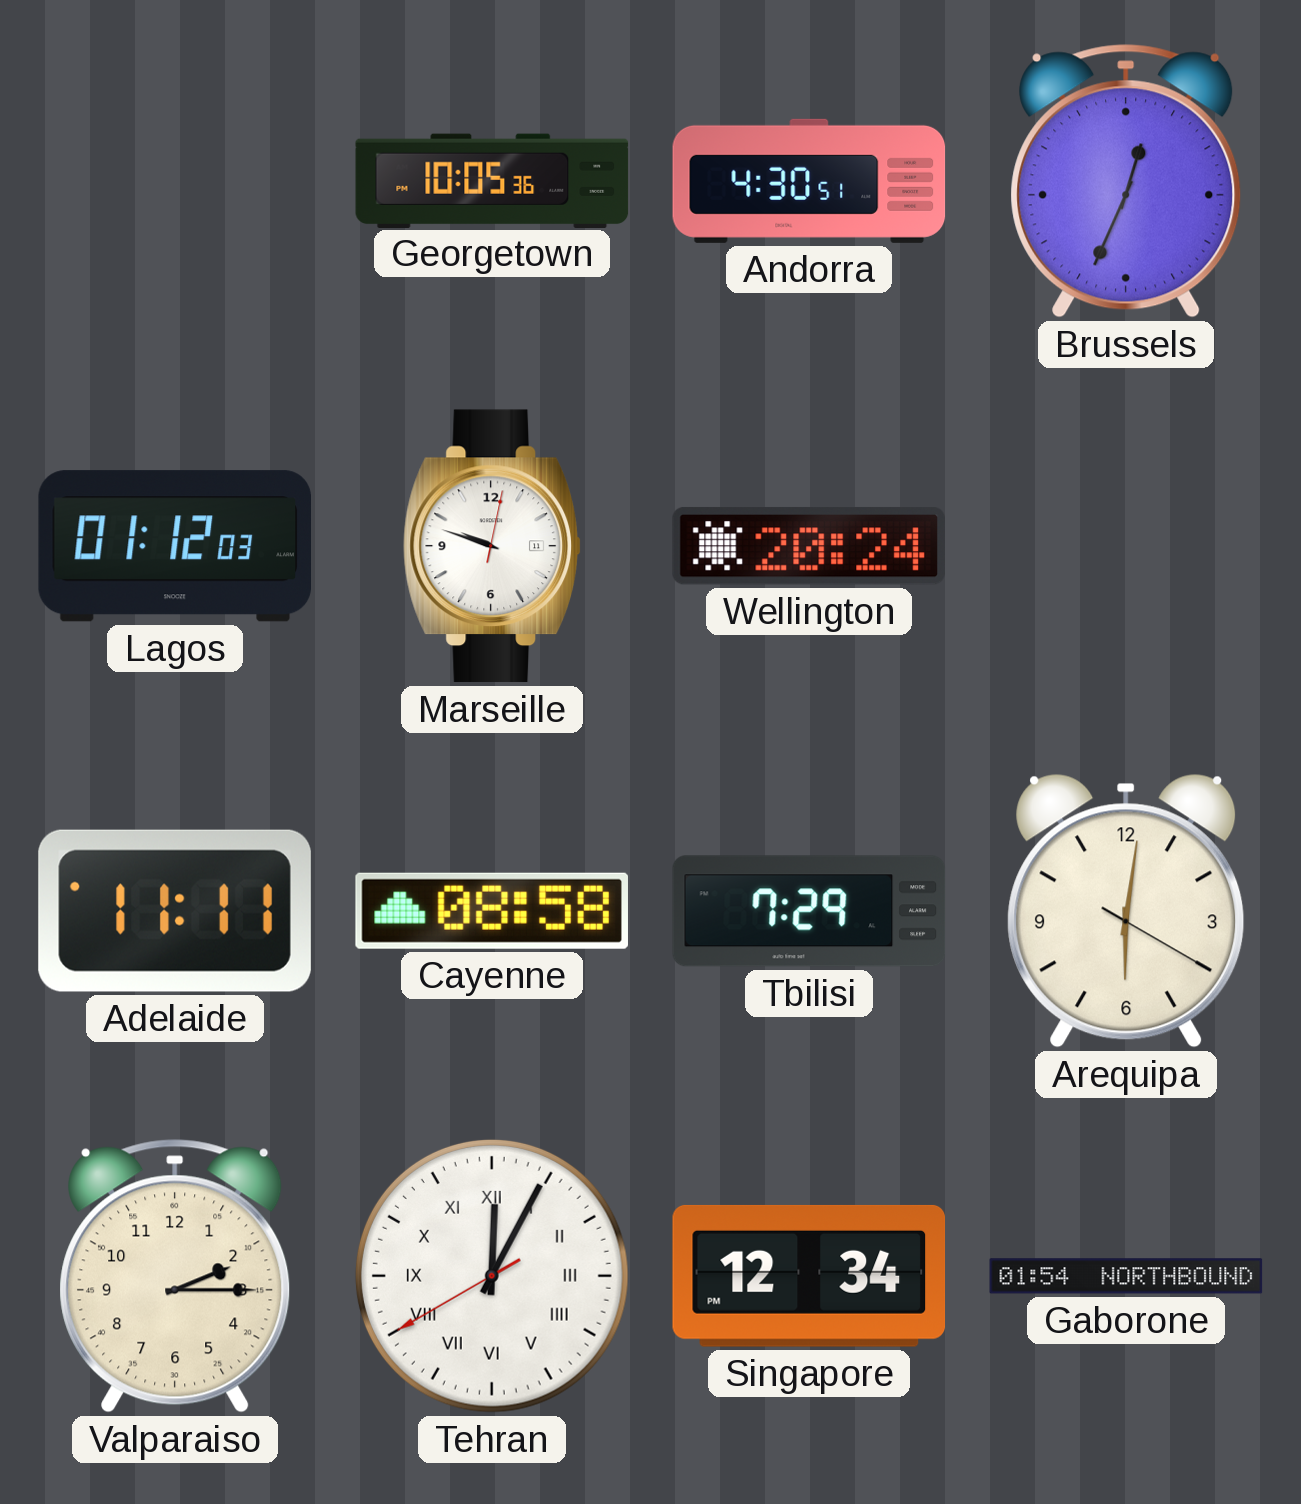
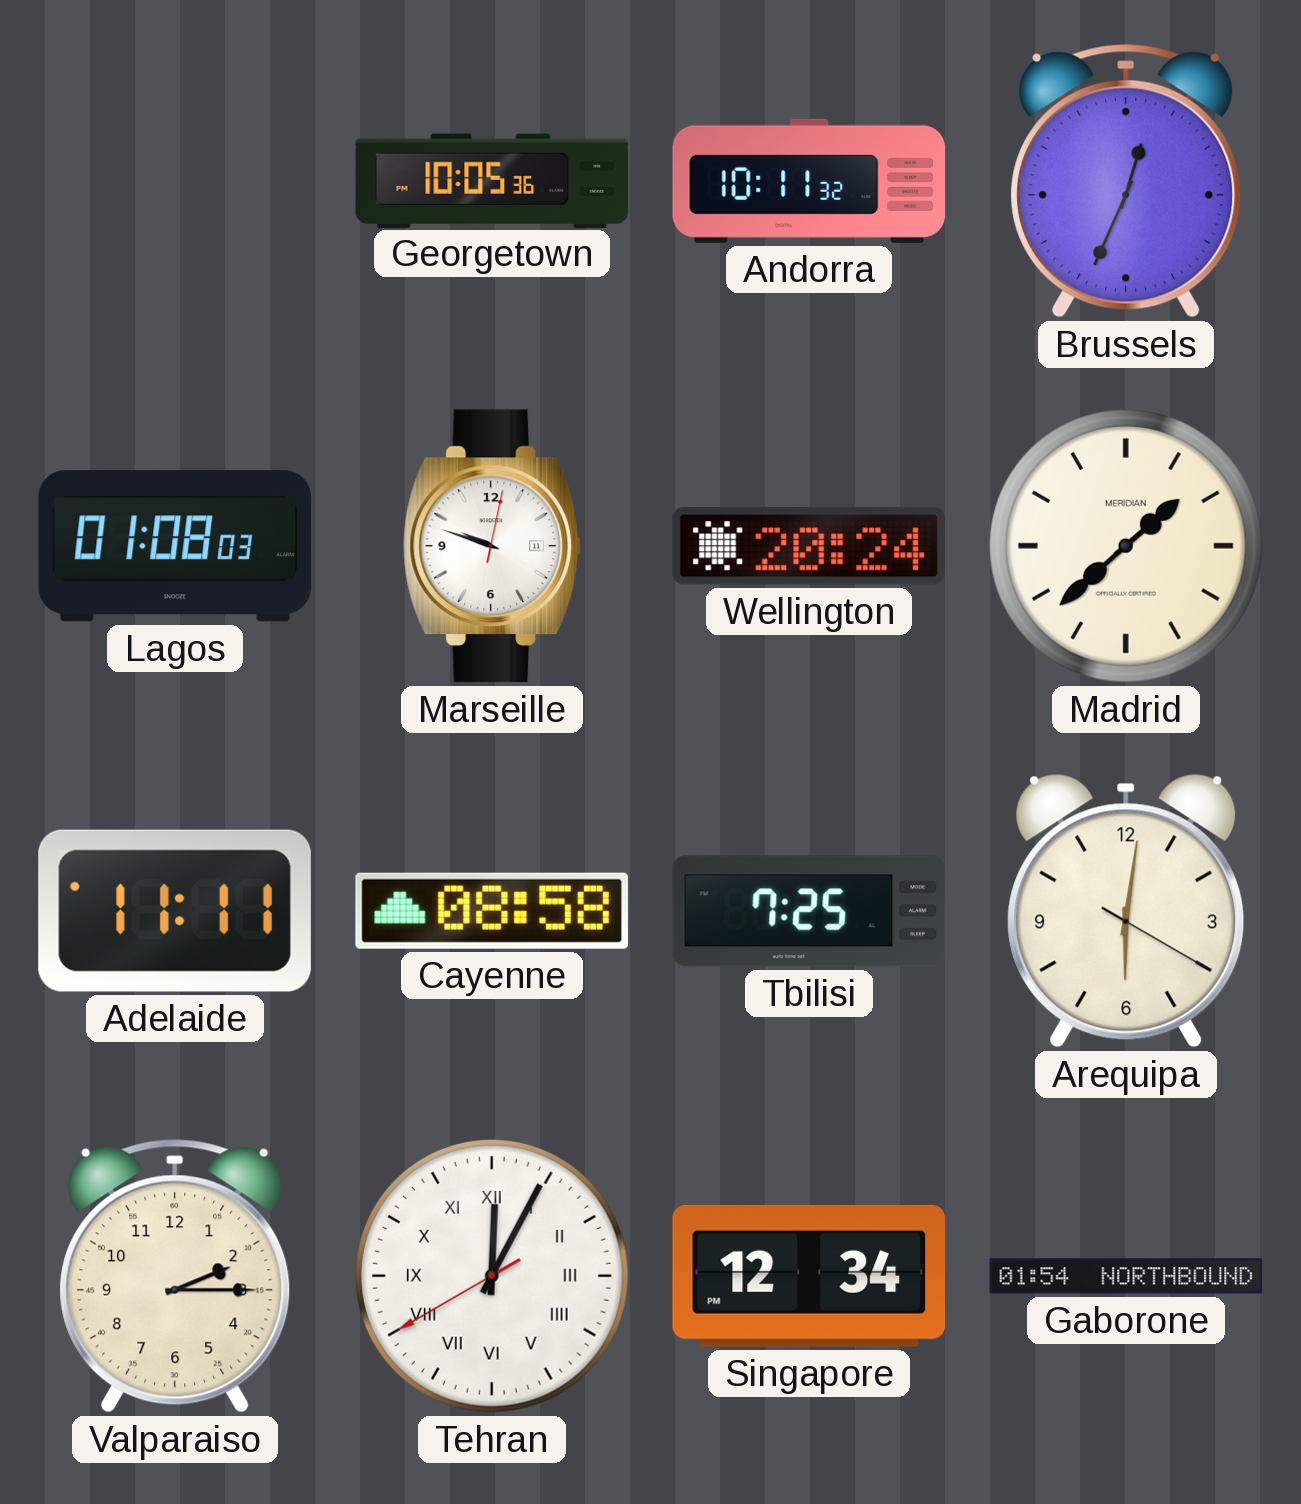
Andorra: 4:30 -> 10:11
Lagos: 01:12 -> 01:08
Madrid: none -> 1:38
Tbilisi: 7:29 -> 7:25
